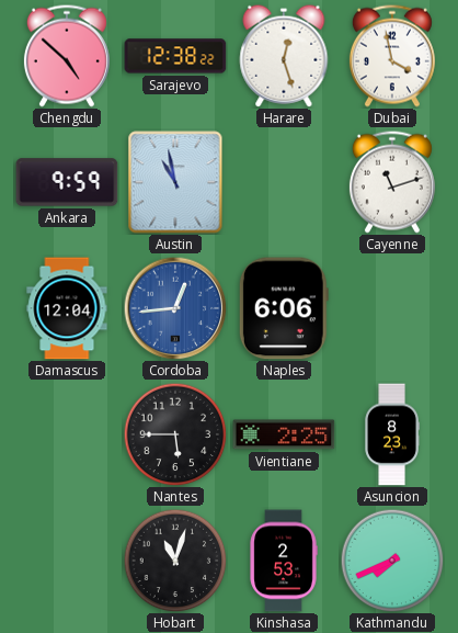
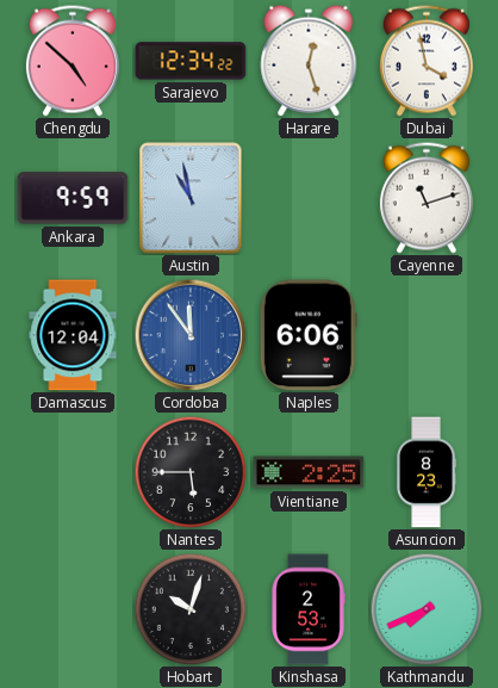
Sarajevo: 12:38 -> 12:34
Cordoba: 12:44 -> 11:54
Hobart: 11:03 -> 10:03
